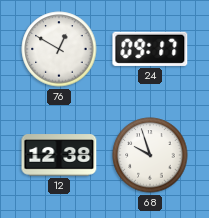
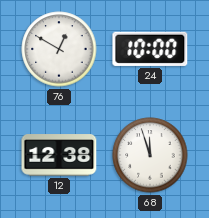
24: 09:17 -> 10:00
68: 9:57 -> 11:57
